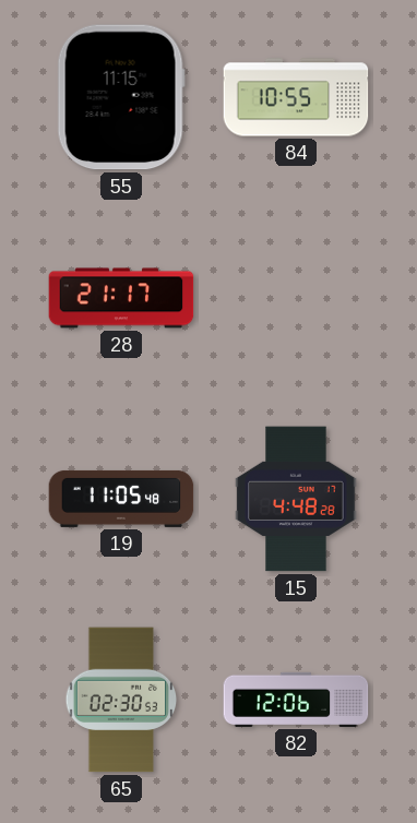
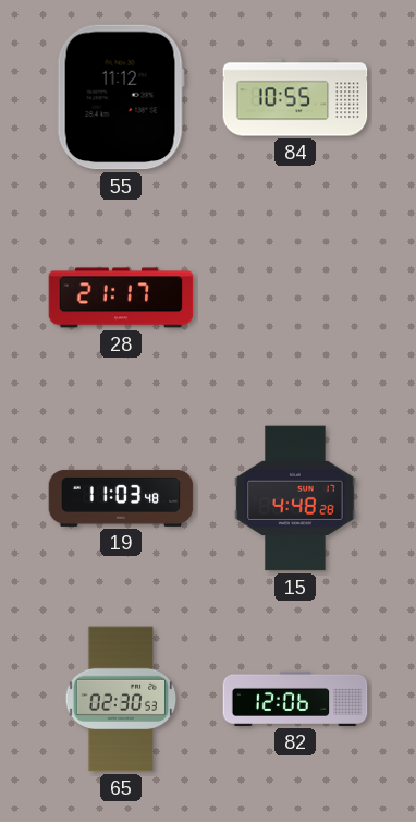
55: 11:15 -> 11:12
19: 11:05 -> 11:03
